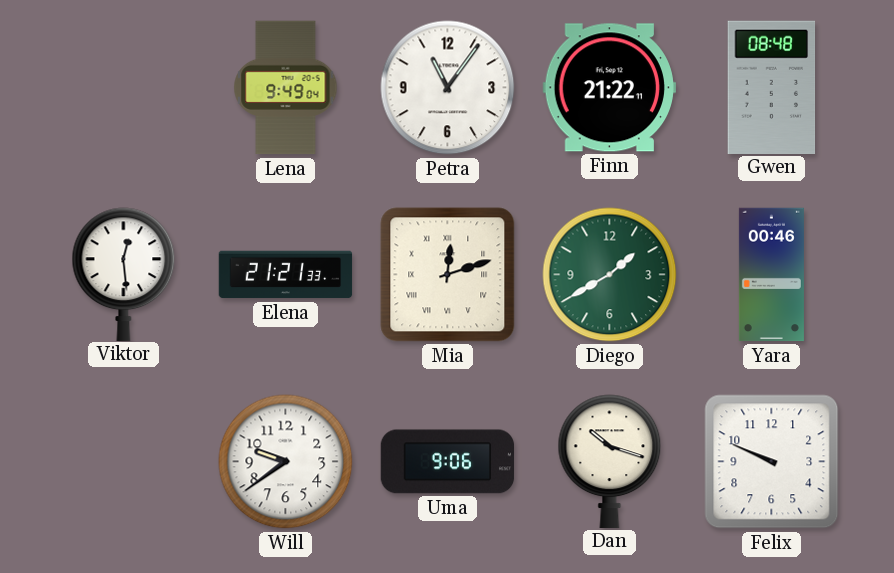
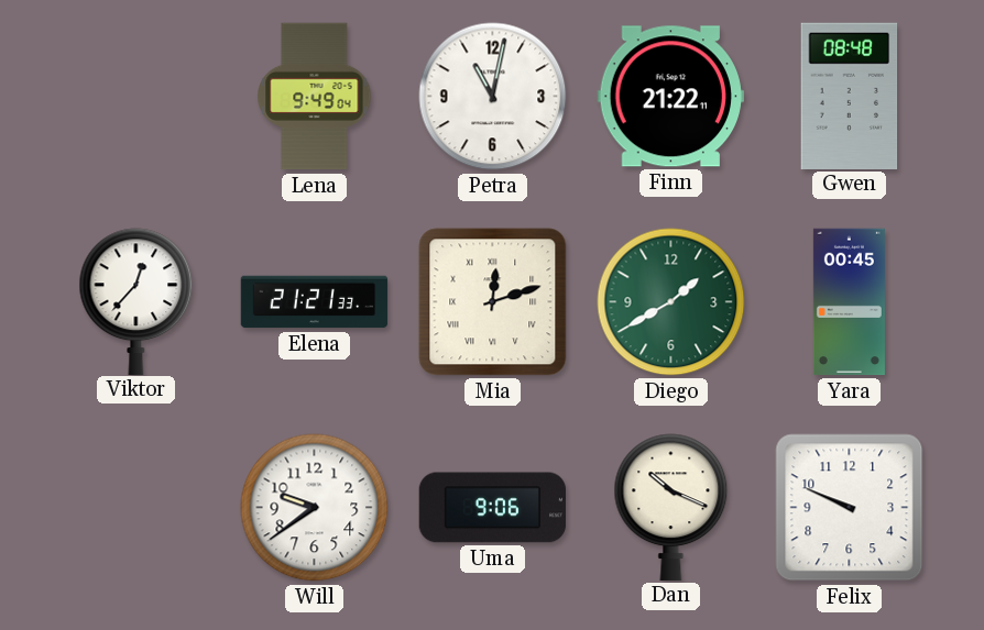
Petra: 11:06 -> 11:02
Viktor: 12:29 -> 12:37
Yara: 00:46 -> 00:45
Dan: 10:18 -> 10:19
